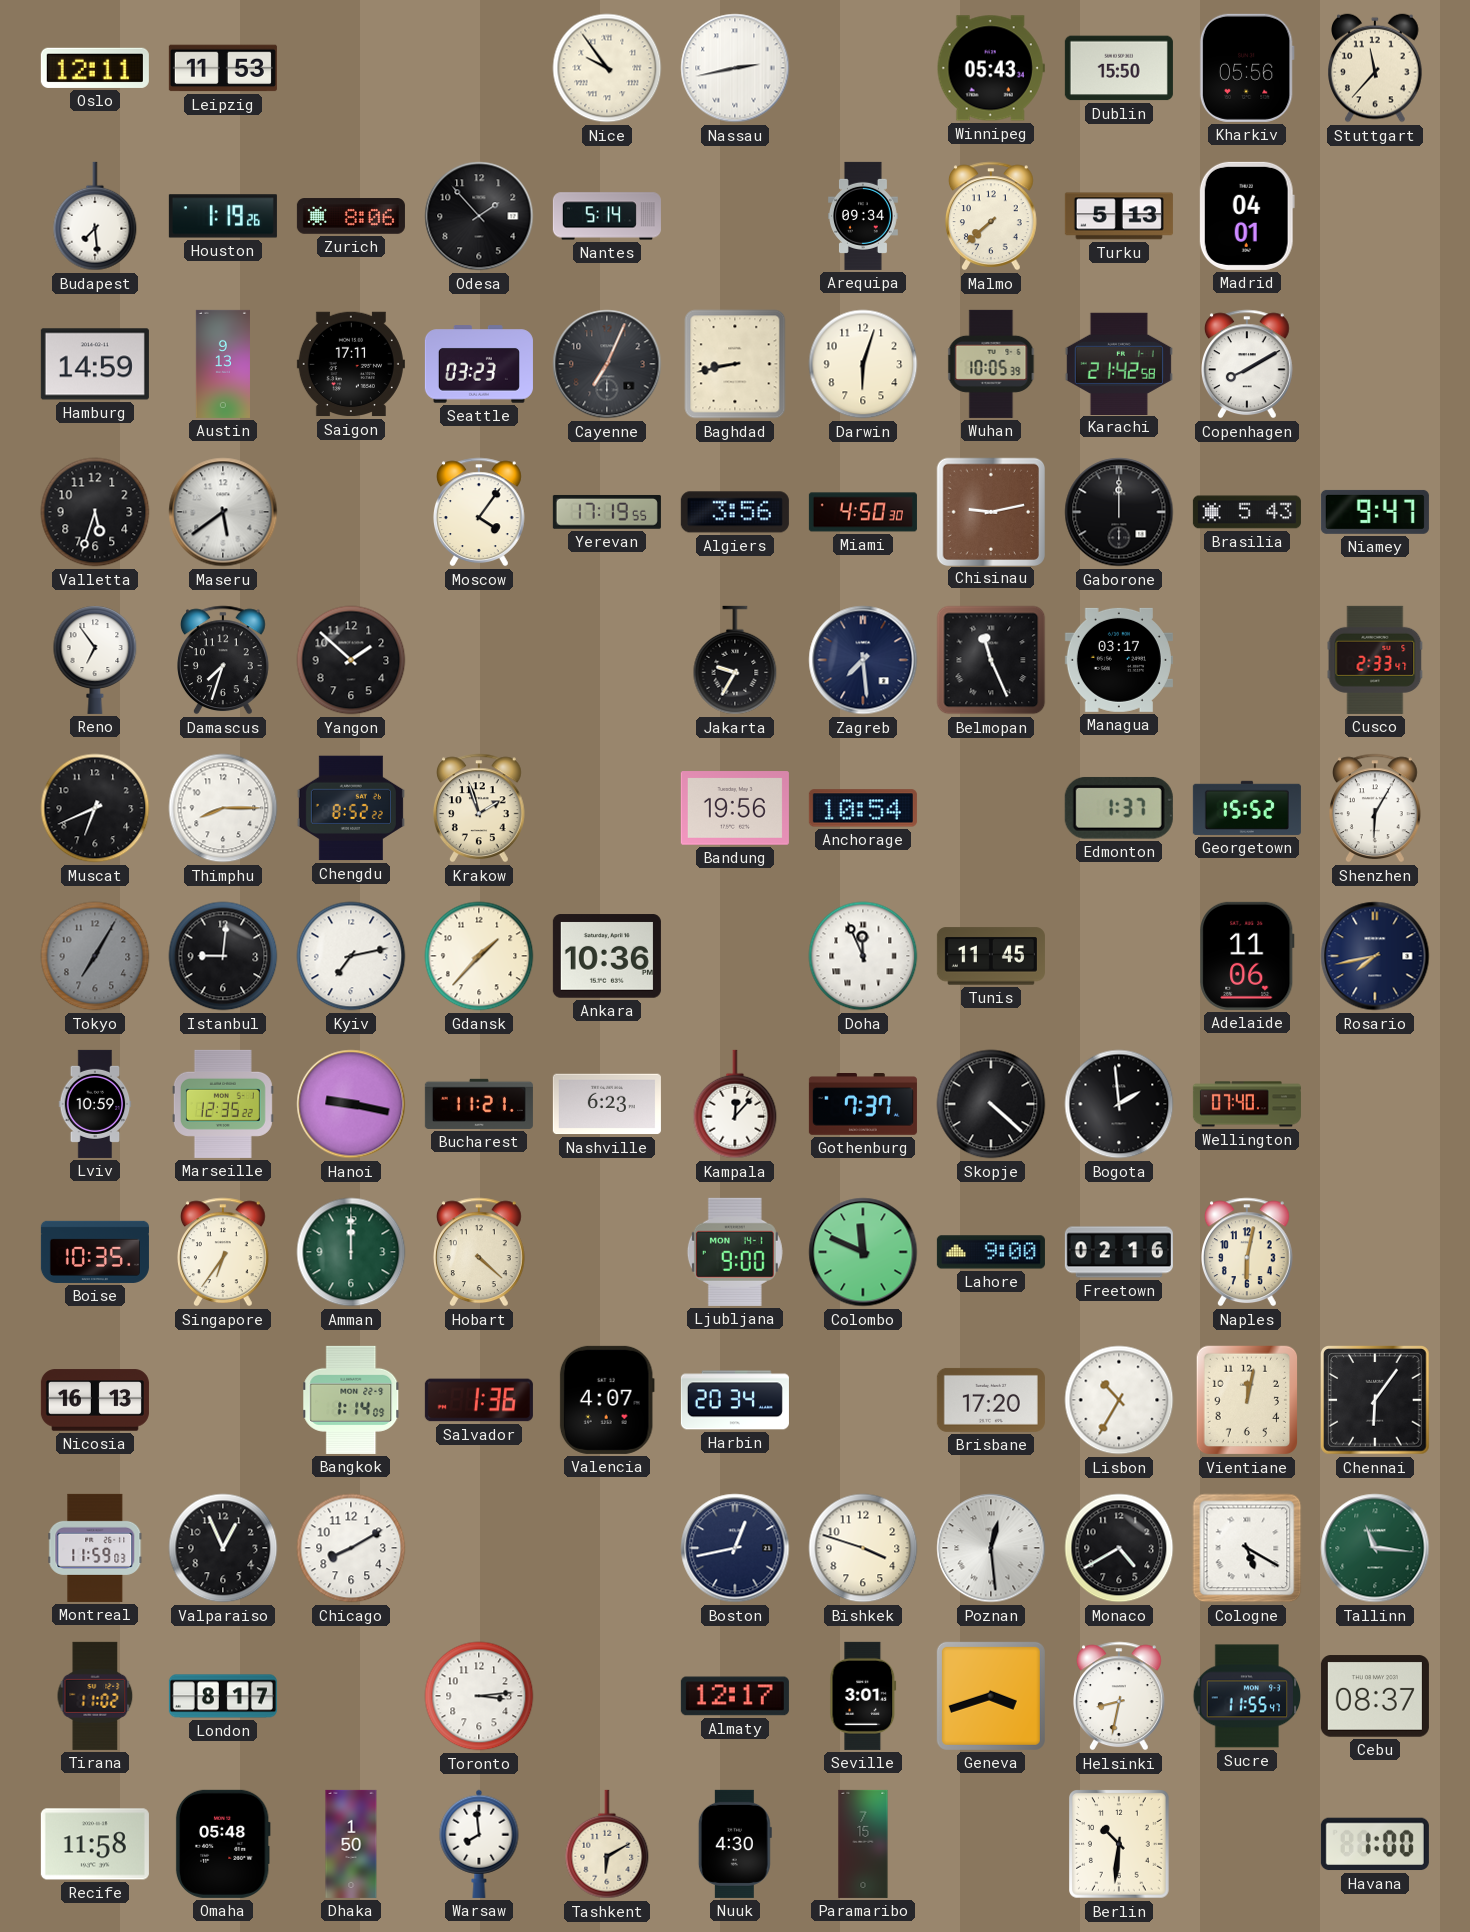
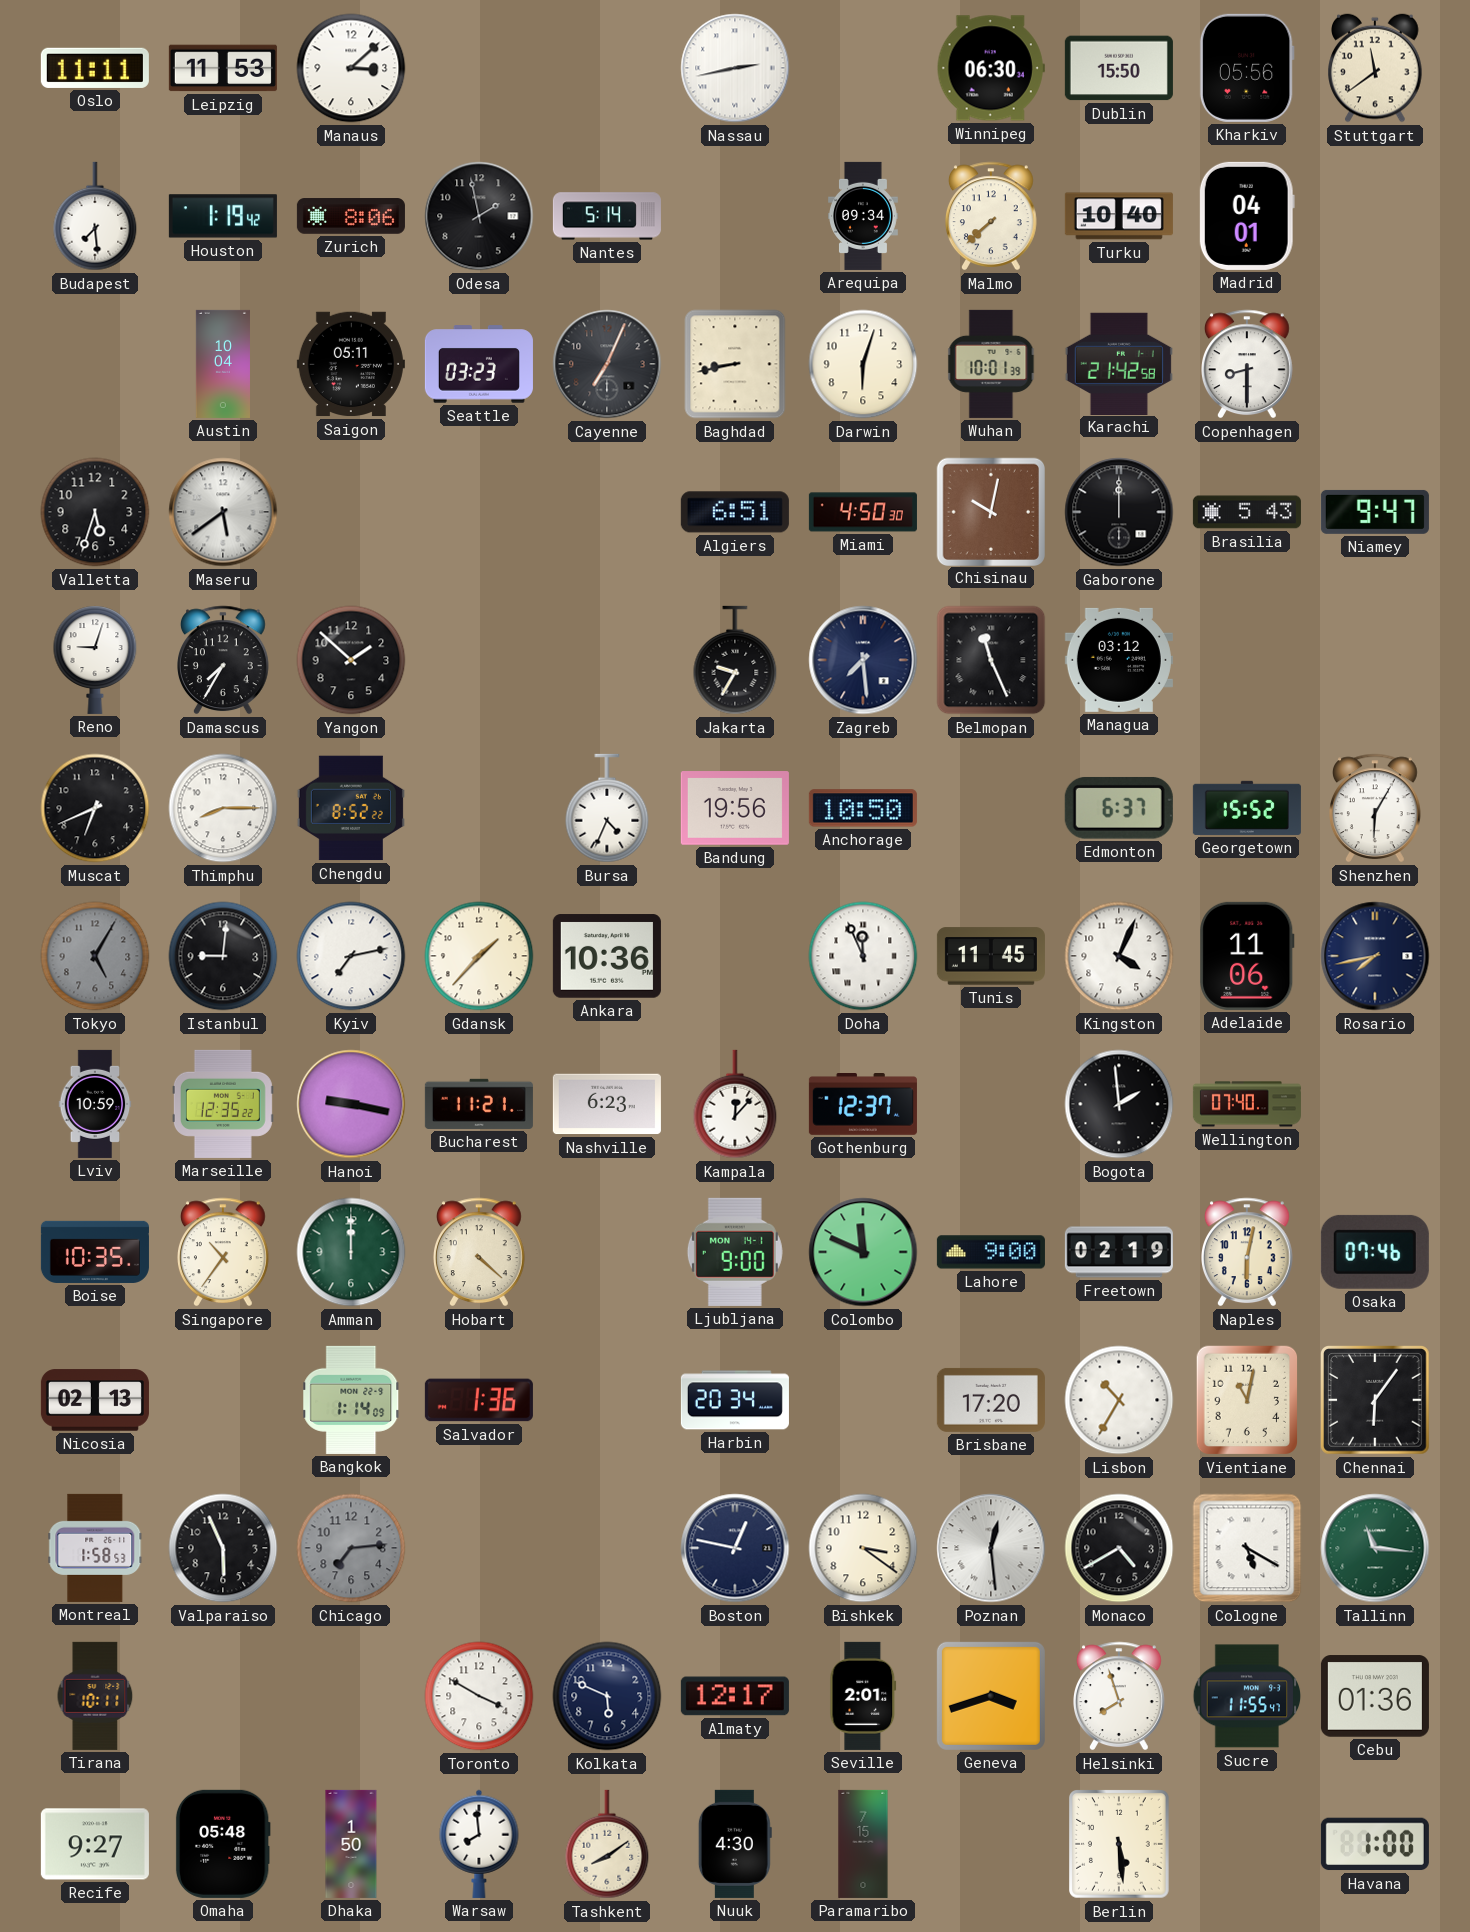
Oslo: 12:11 -> 11:11
Manaus: none -> 3:08
Nice: 9:54 -> none
Winnipeg: 05:43 -> 06:30
Stuttgart: 11:37 -> 11:39
Houston: 1:19:26 -> 1:19:42
Odesa: 1:53 -> 1:58
Turku: 5:13 -> 10:40
Hamburg: 14:59 -> none
Austin: 9:13 -> 10:04
Saigon: 17:11 -> 05:11
Wuhan: 10:05 -> 10:01
Copenhagen: 8:10 -> 8:30
Moscow: 4:06 -> none
Yerevan: 17:19 -> none
Algiers: 3:56 -> 6:51
Chisinau: 9:13 -> 10:02
Reno: 6:54 -> 9:03
Damascus: 7:33 -> 7:35
Managua: 03:17 -> 03:12
Cusco: 2:33 -> none
Krakow: 1:57 -> none
Bursa: none -> 4:34
Anchorage: 10:54 -> 10:50
Edmonton: 1:37 -> 6:37
Tokyo: 7:05 -> 5:05
Kingston: none -> 4:04
Gothenburg: 7:37 -> 12:37
Skopje: 4:22 -> none
Singapore: 6:36 -> 10:36
Freetown: 02:16 -> 02:19
Osaka: none -> 07:46
Nicosia: 16:13 -> 02:13
Valencia: 4:07 -> none
Vientiane: 12:02 -> 11:02
Montreal: 11:59 -> 1:58
Valparaiso: 12:56 -> 5:56
Chicago: 8:10 -> 7:14
Chicago dial: white -> grey
Boston: 12:43 -> 12:47
Bishkek: 3:48 -> 3:21
Tirana: 11:02 -> 10:11
London: 8:17 -> none
Toronto: 3:14 -> 3:50
Kolkata: none -> 5:49
Seville: 3:01 -> 2:01
Helsinki: 8:32 -> 7:57
Cebu: 08:37 -> 01:36
Recife: 11:58 -> 9:27
Tashkent: 6:10 -> 8:09
Berlin: 10:31 -> 5:29
